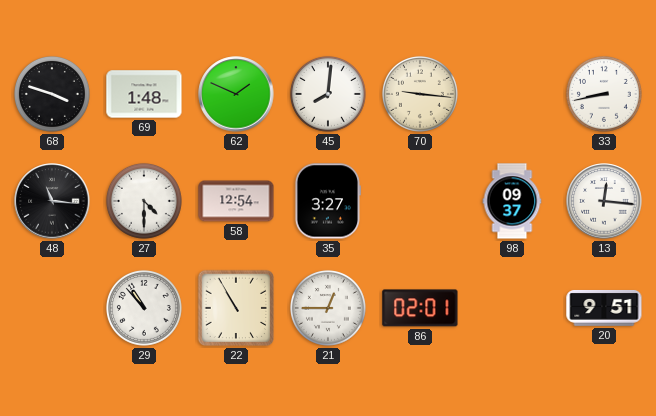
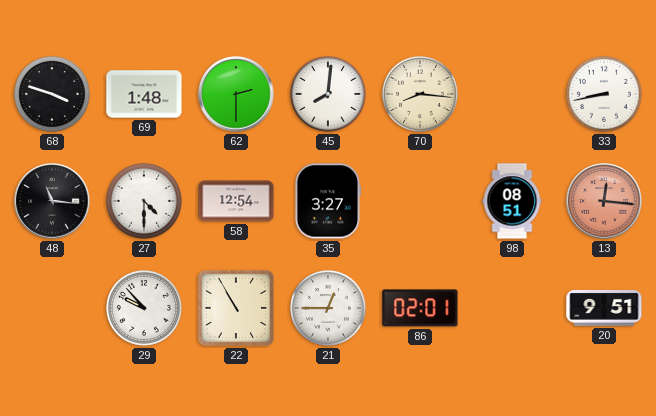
62: 1:49 -> 2:30
70: 9:16 -> 8:16
98: 09:37 -> 08:51
13 dial: white -> salmon
29: 10:53 -> 9:53
